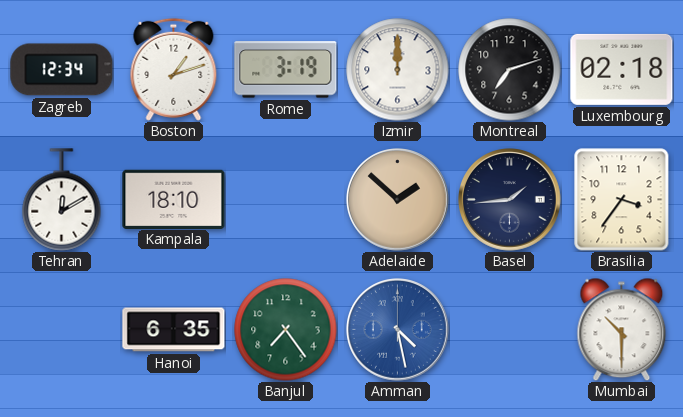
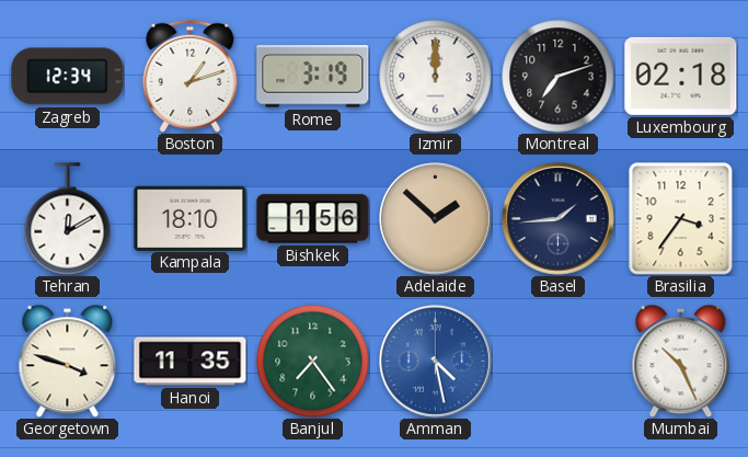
Bishkek: none -> 1:56
Georgetown: none -> 3:48
Hanoi: 6:35 -> 11:35
Mumbai: 10:30 -> 10:26
